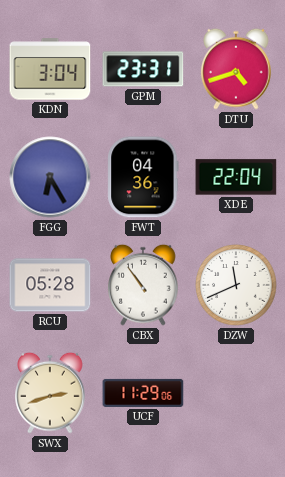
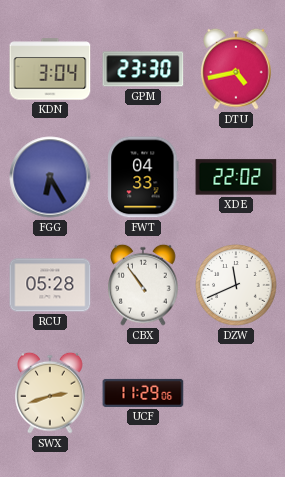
GPM: 23:31 -> 23:30
DTU: 4:42 -> 4:43
FWT: 04:36 -> 04:33
XDE: 22:04 -> 22:02
